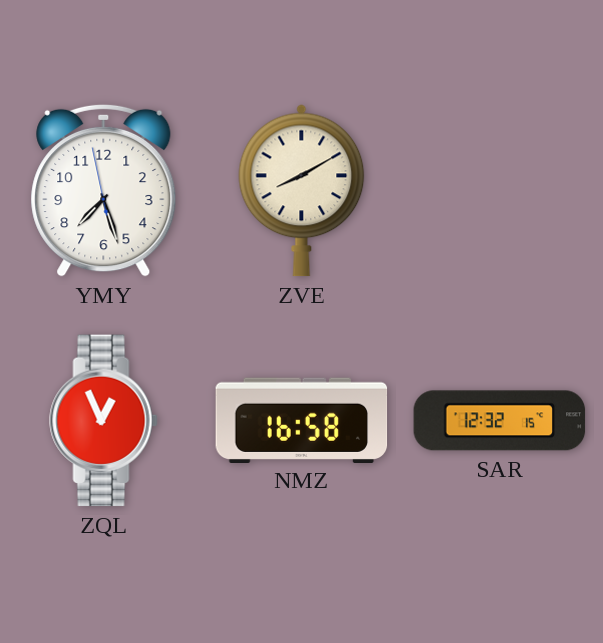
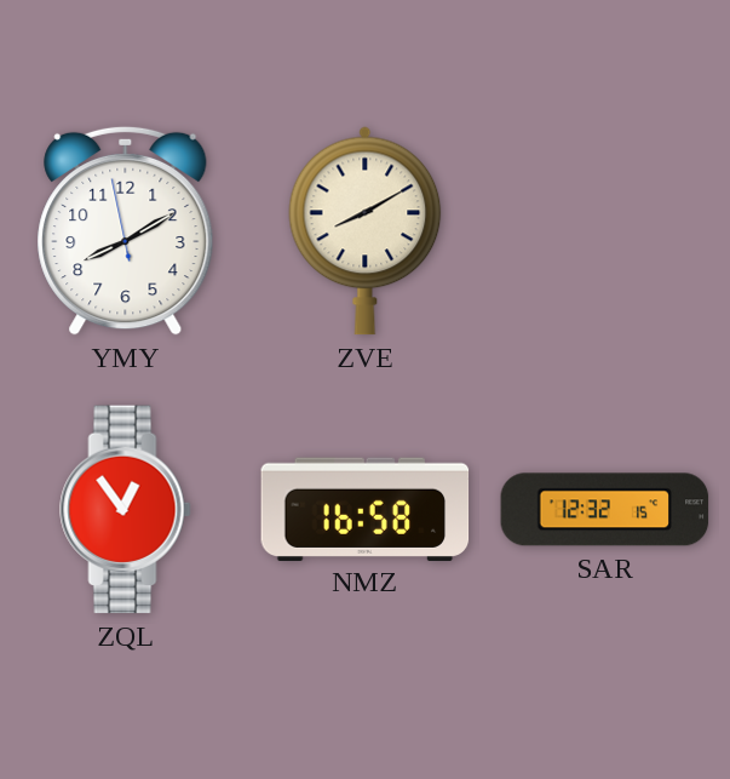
YMY: 7:26 -> 8:09
ZQL: 12:56 -> 12:54
